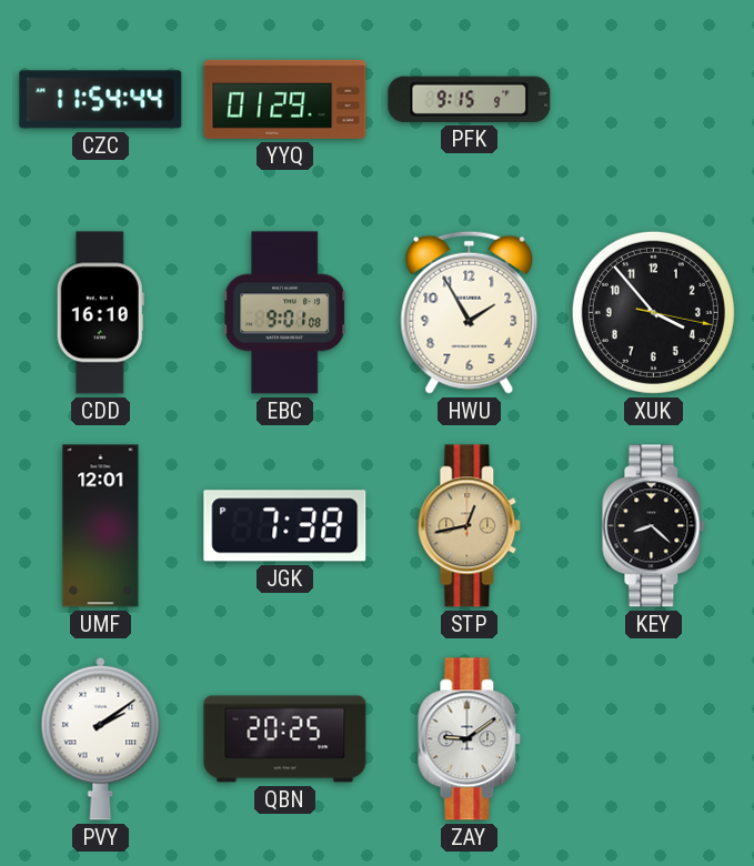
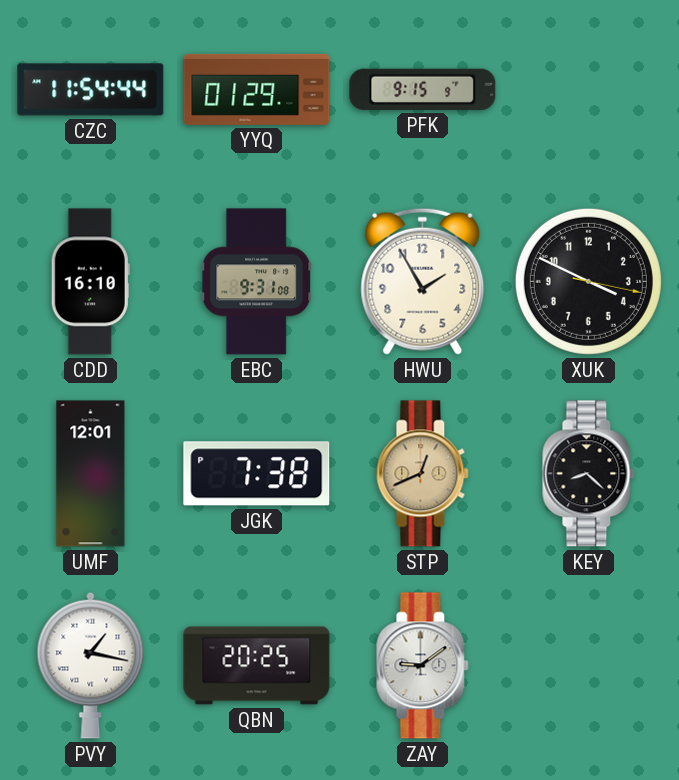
EBC: 9:01 -> 9:31
XUK: 3:53 -> 3:49
STP: 12:43 -> 12:41
PVY: 2:09 -> 1:17
